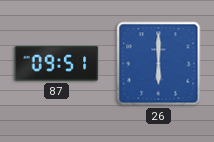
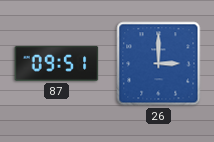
26: 6:00 -> 3:00
